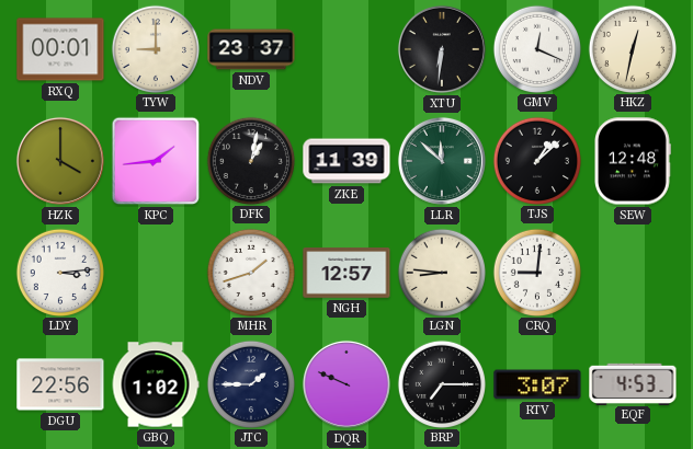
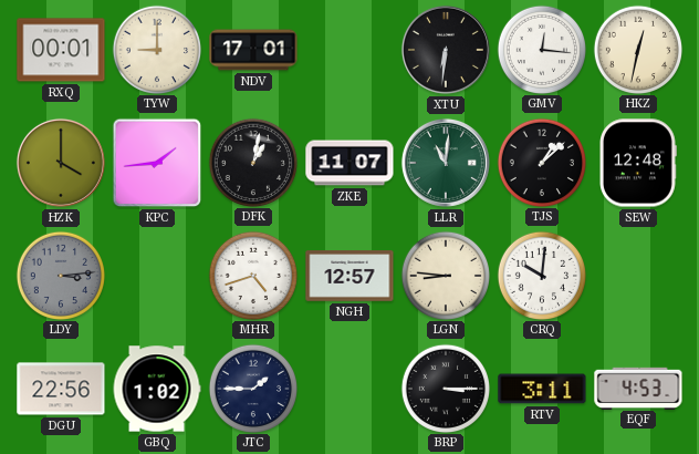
NDV: 23:37 -> 17:01
GMV: 12:19 -> 12:16
ZKE: 11:39 -> 11:07
LLR: 11:52 -> 11:01
LDY dial: white -> grey
MHR: 1:42 -> 4:42
CRQ: 9:01 -> 10:01
DQR: 9:49 -> none
BRP: 7:15 -> 3:15
RTV: 3:07 -> 3:11
